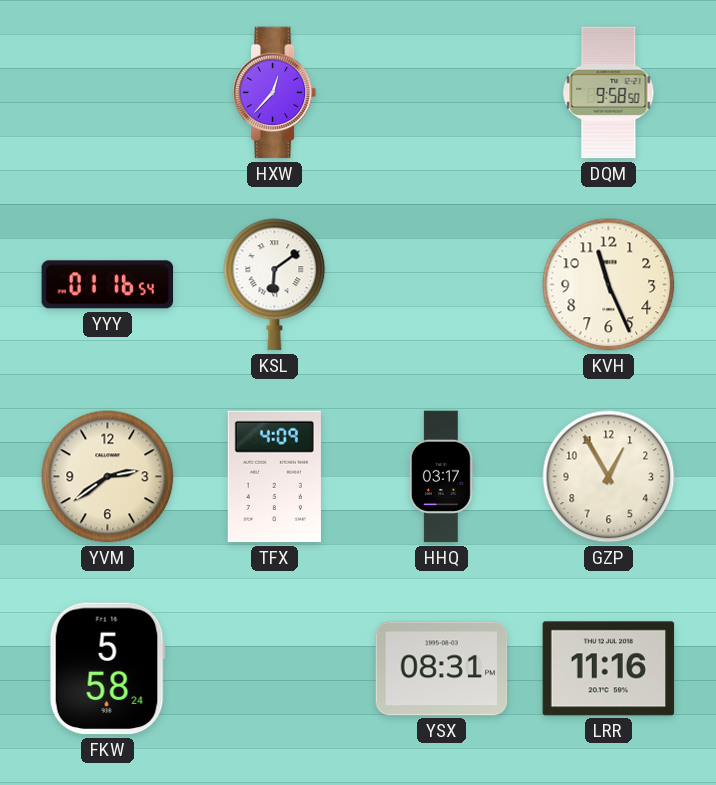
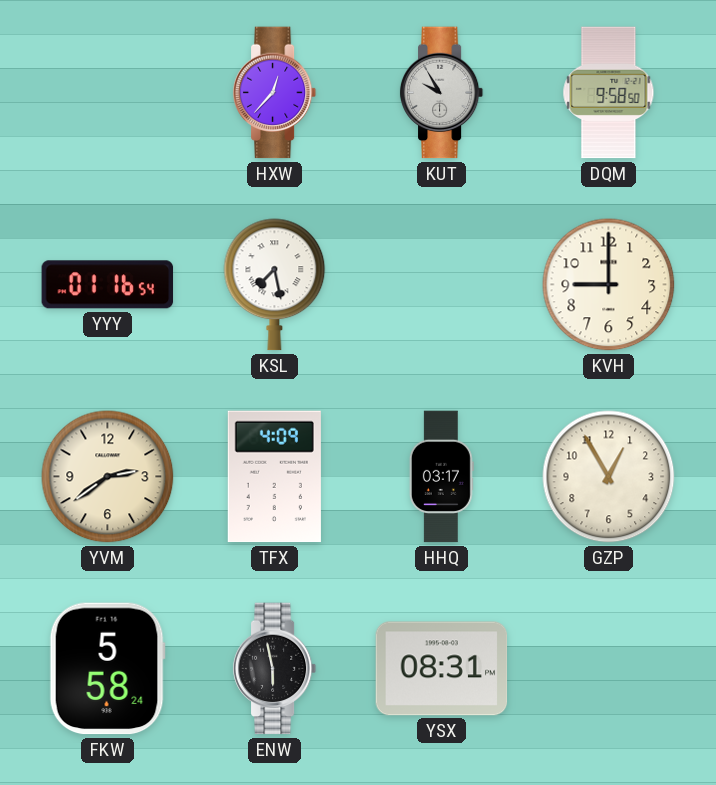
KUT: none -> 9:55
KSL: 6:09 -> 7:28
KVH: 11:26 -> 9:00
ENW: none -> 5:58
LRR: 11:16 -> none
